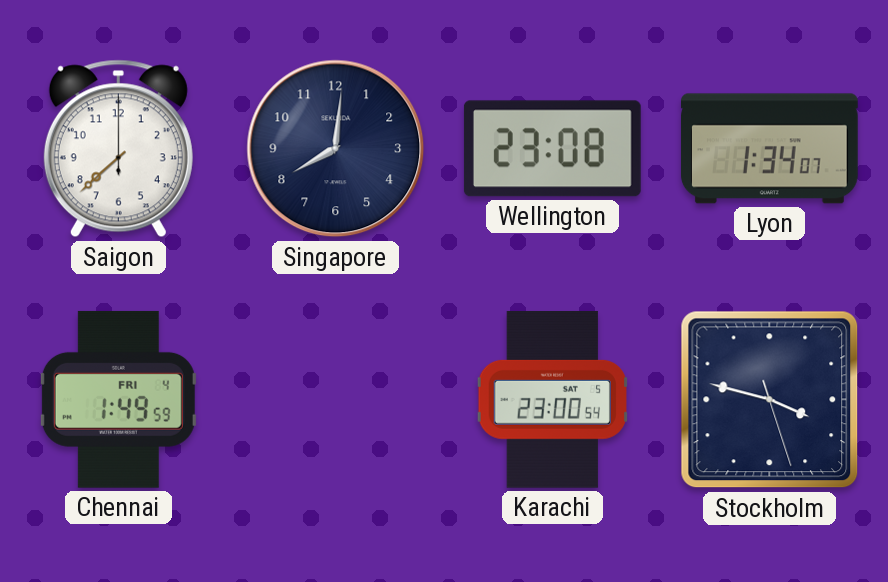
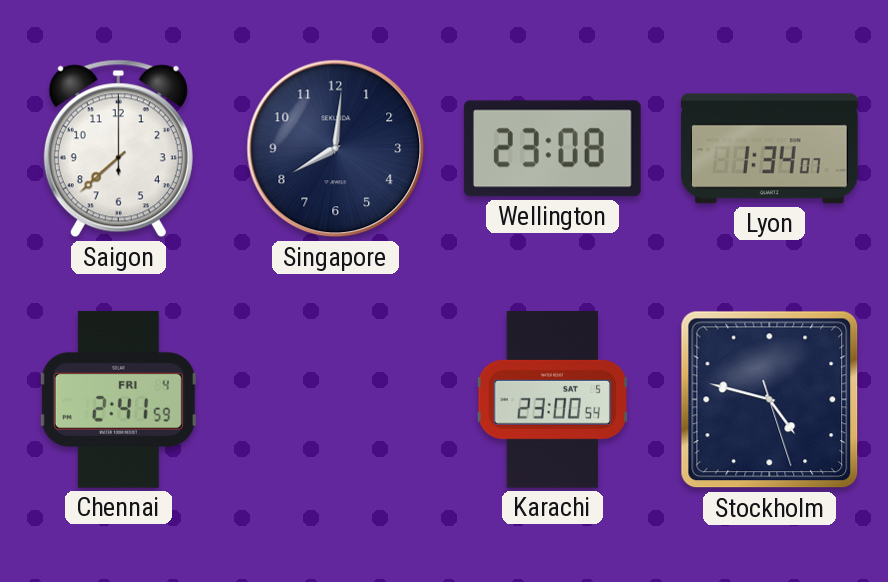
Chennai: 1:49 -> 2:41
Stockholm: 3:47 -> 4:47
